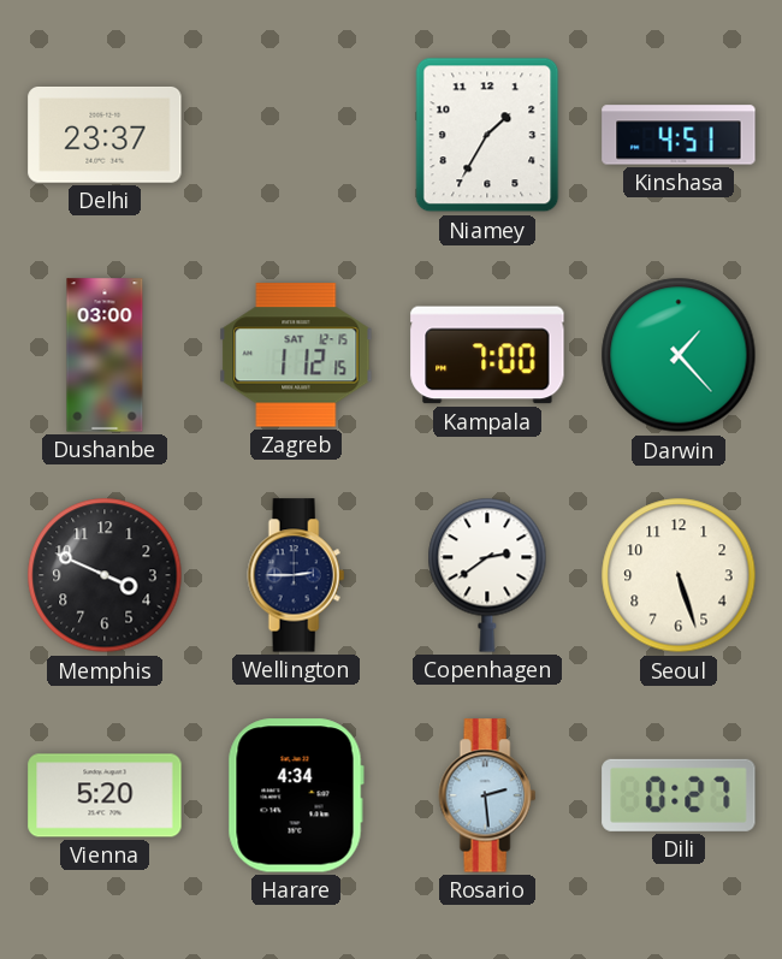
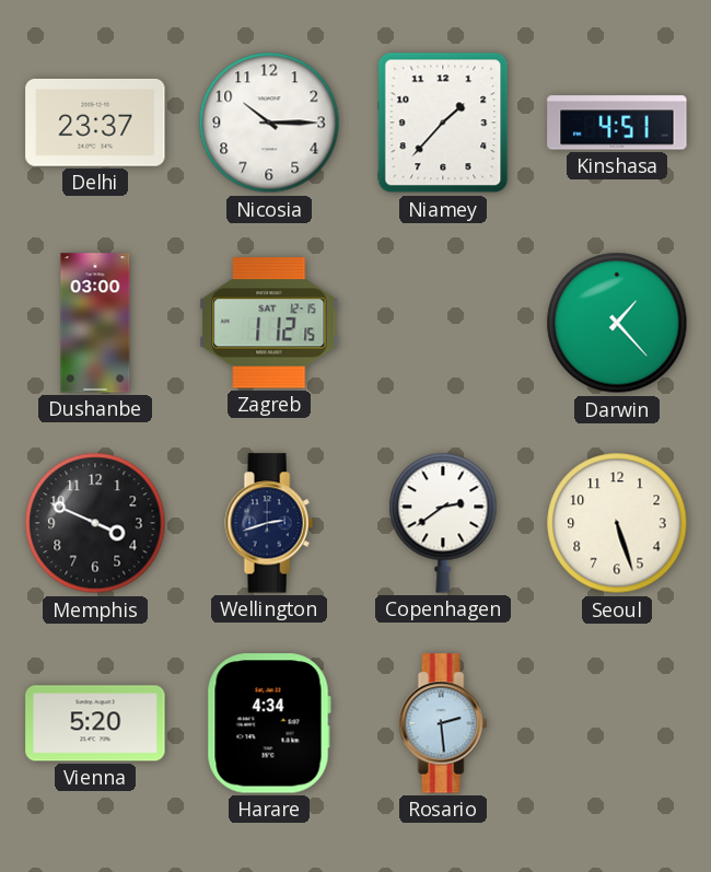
Nicosia: none -> 10:15
Niamey: 1:35 -> 1:37
Kampala: 7:00 -> none
Wellington: 2:45 -> 2:42
Dili: 0:27 -> none
